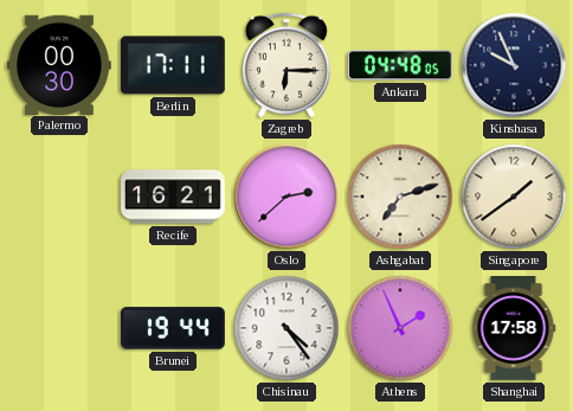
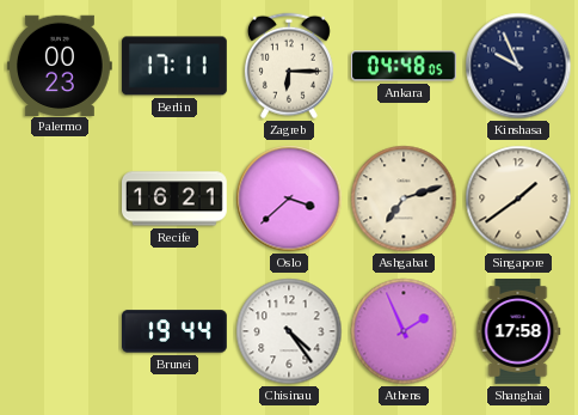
Palermo: 00:30 -> 00:23
Oslo: 2:38 -> 3:38
